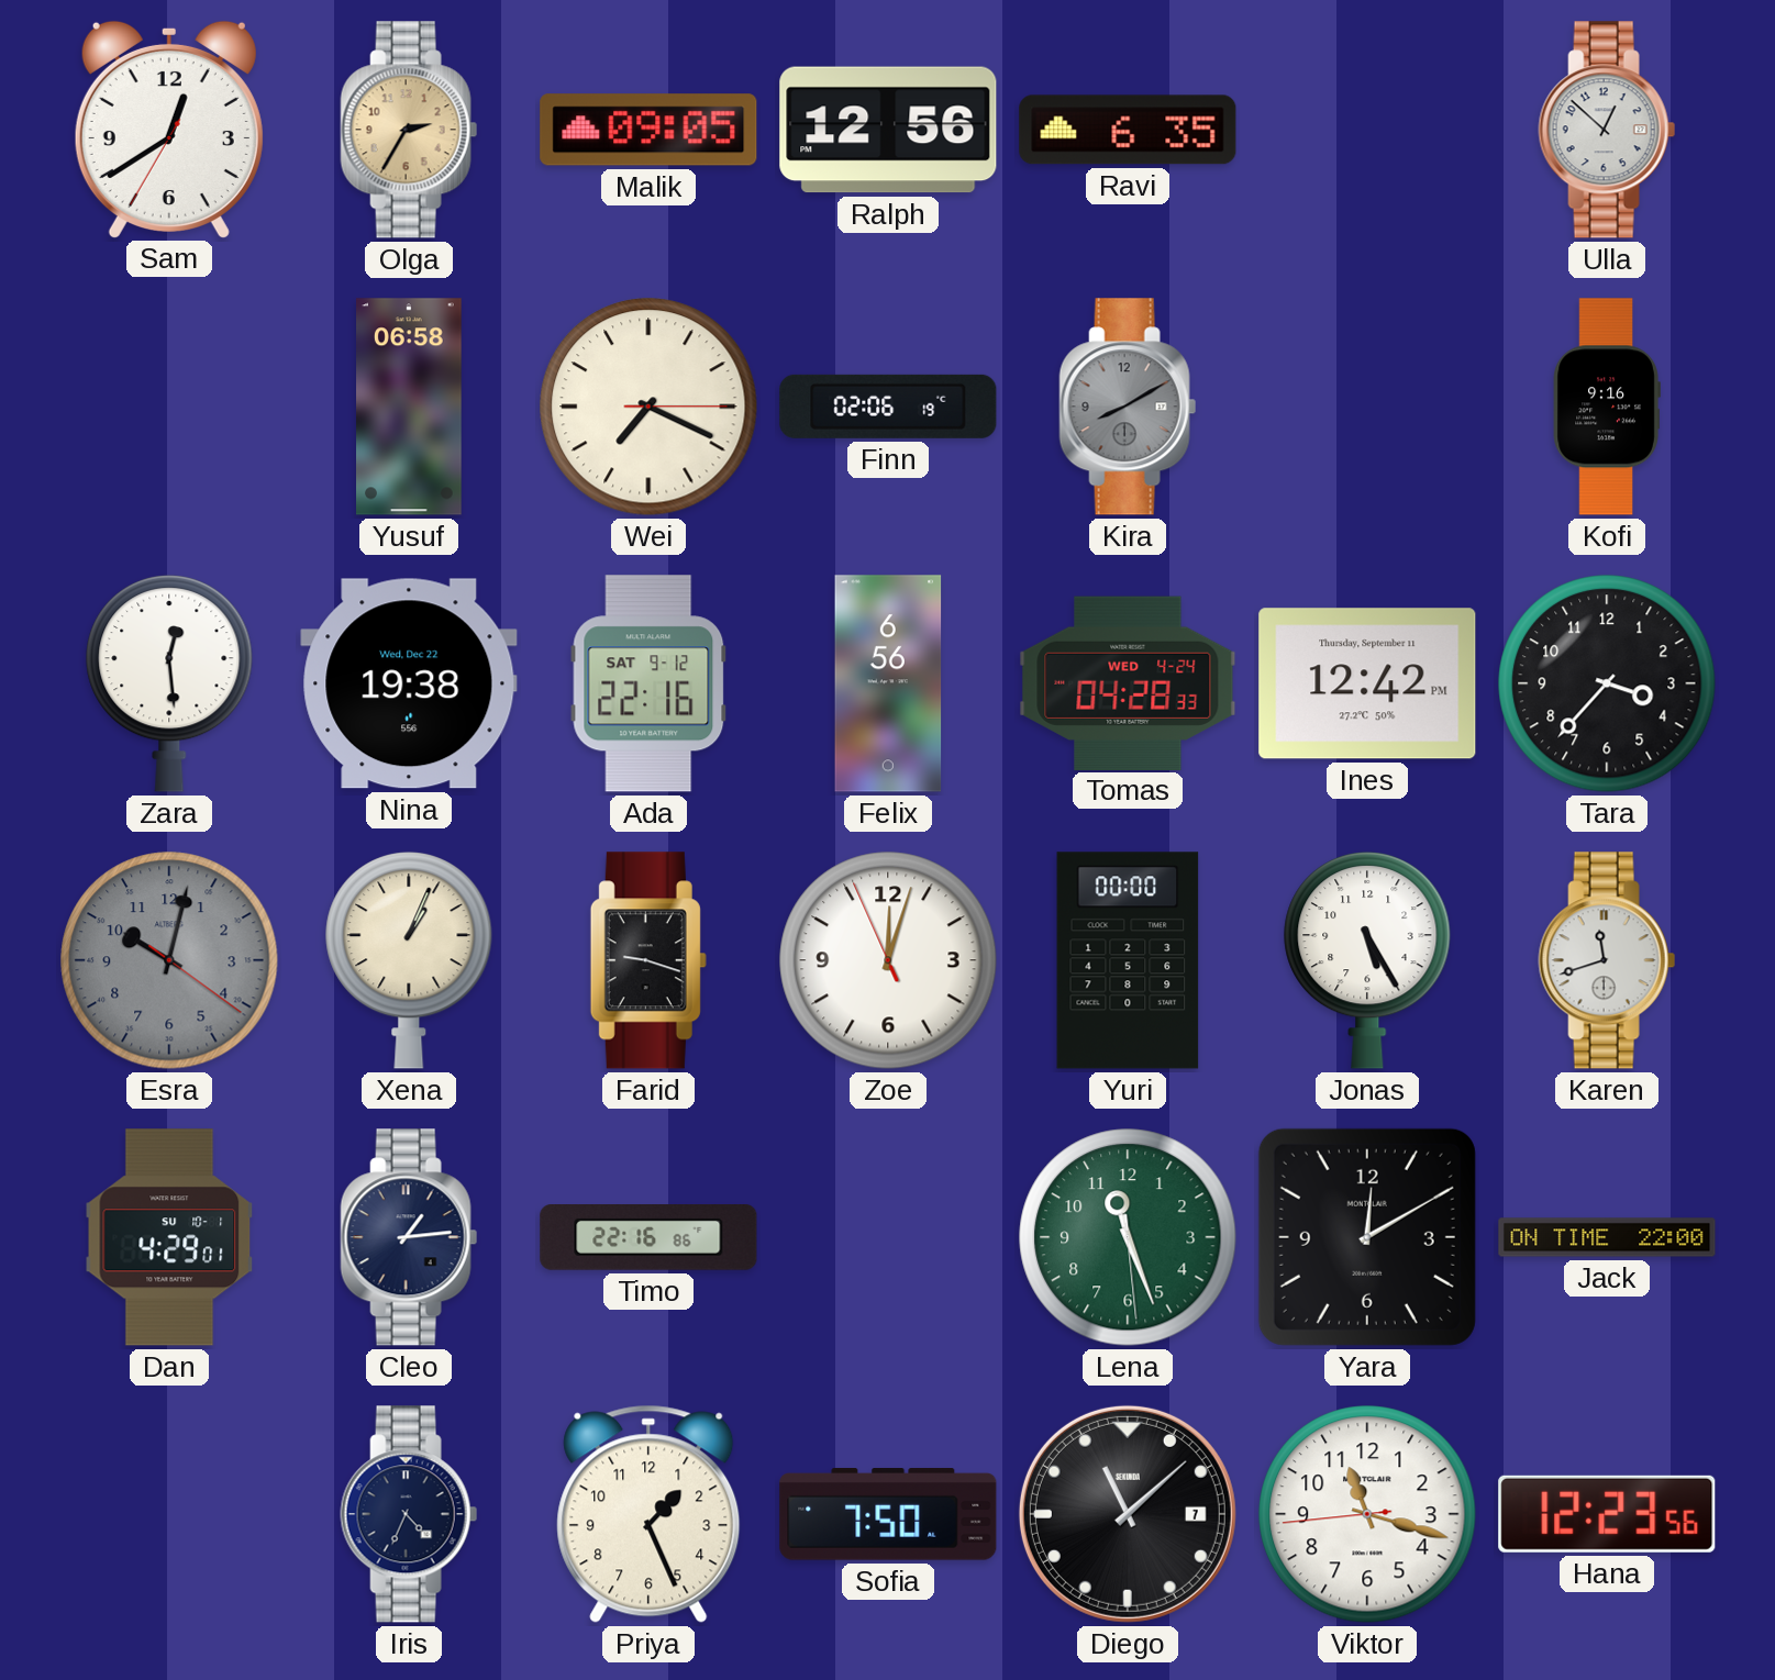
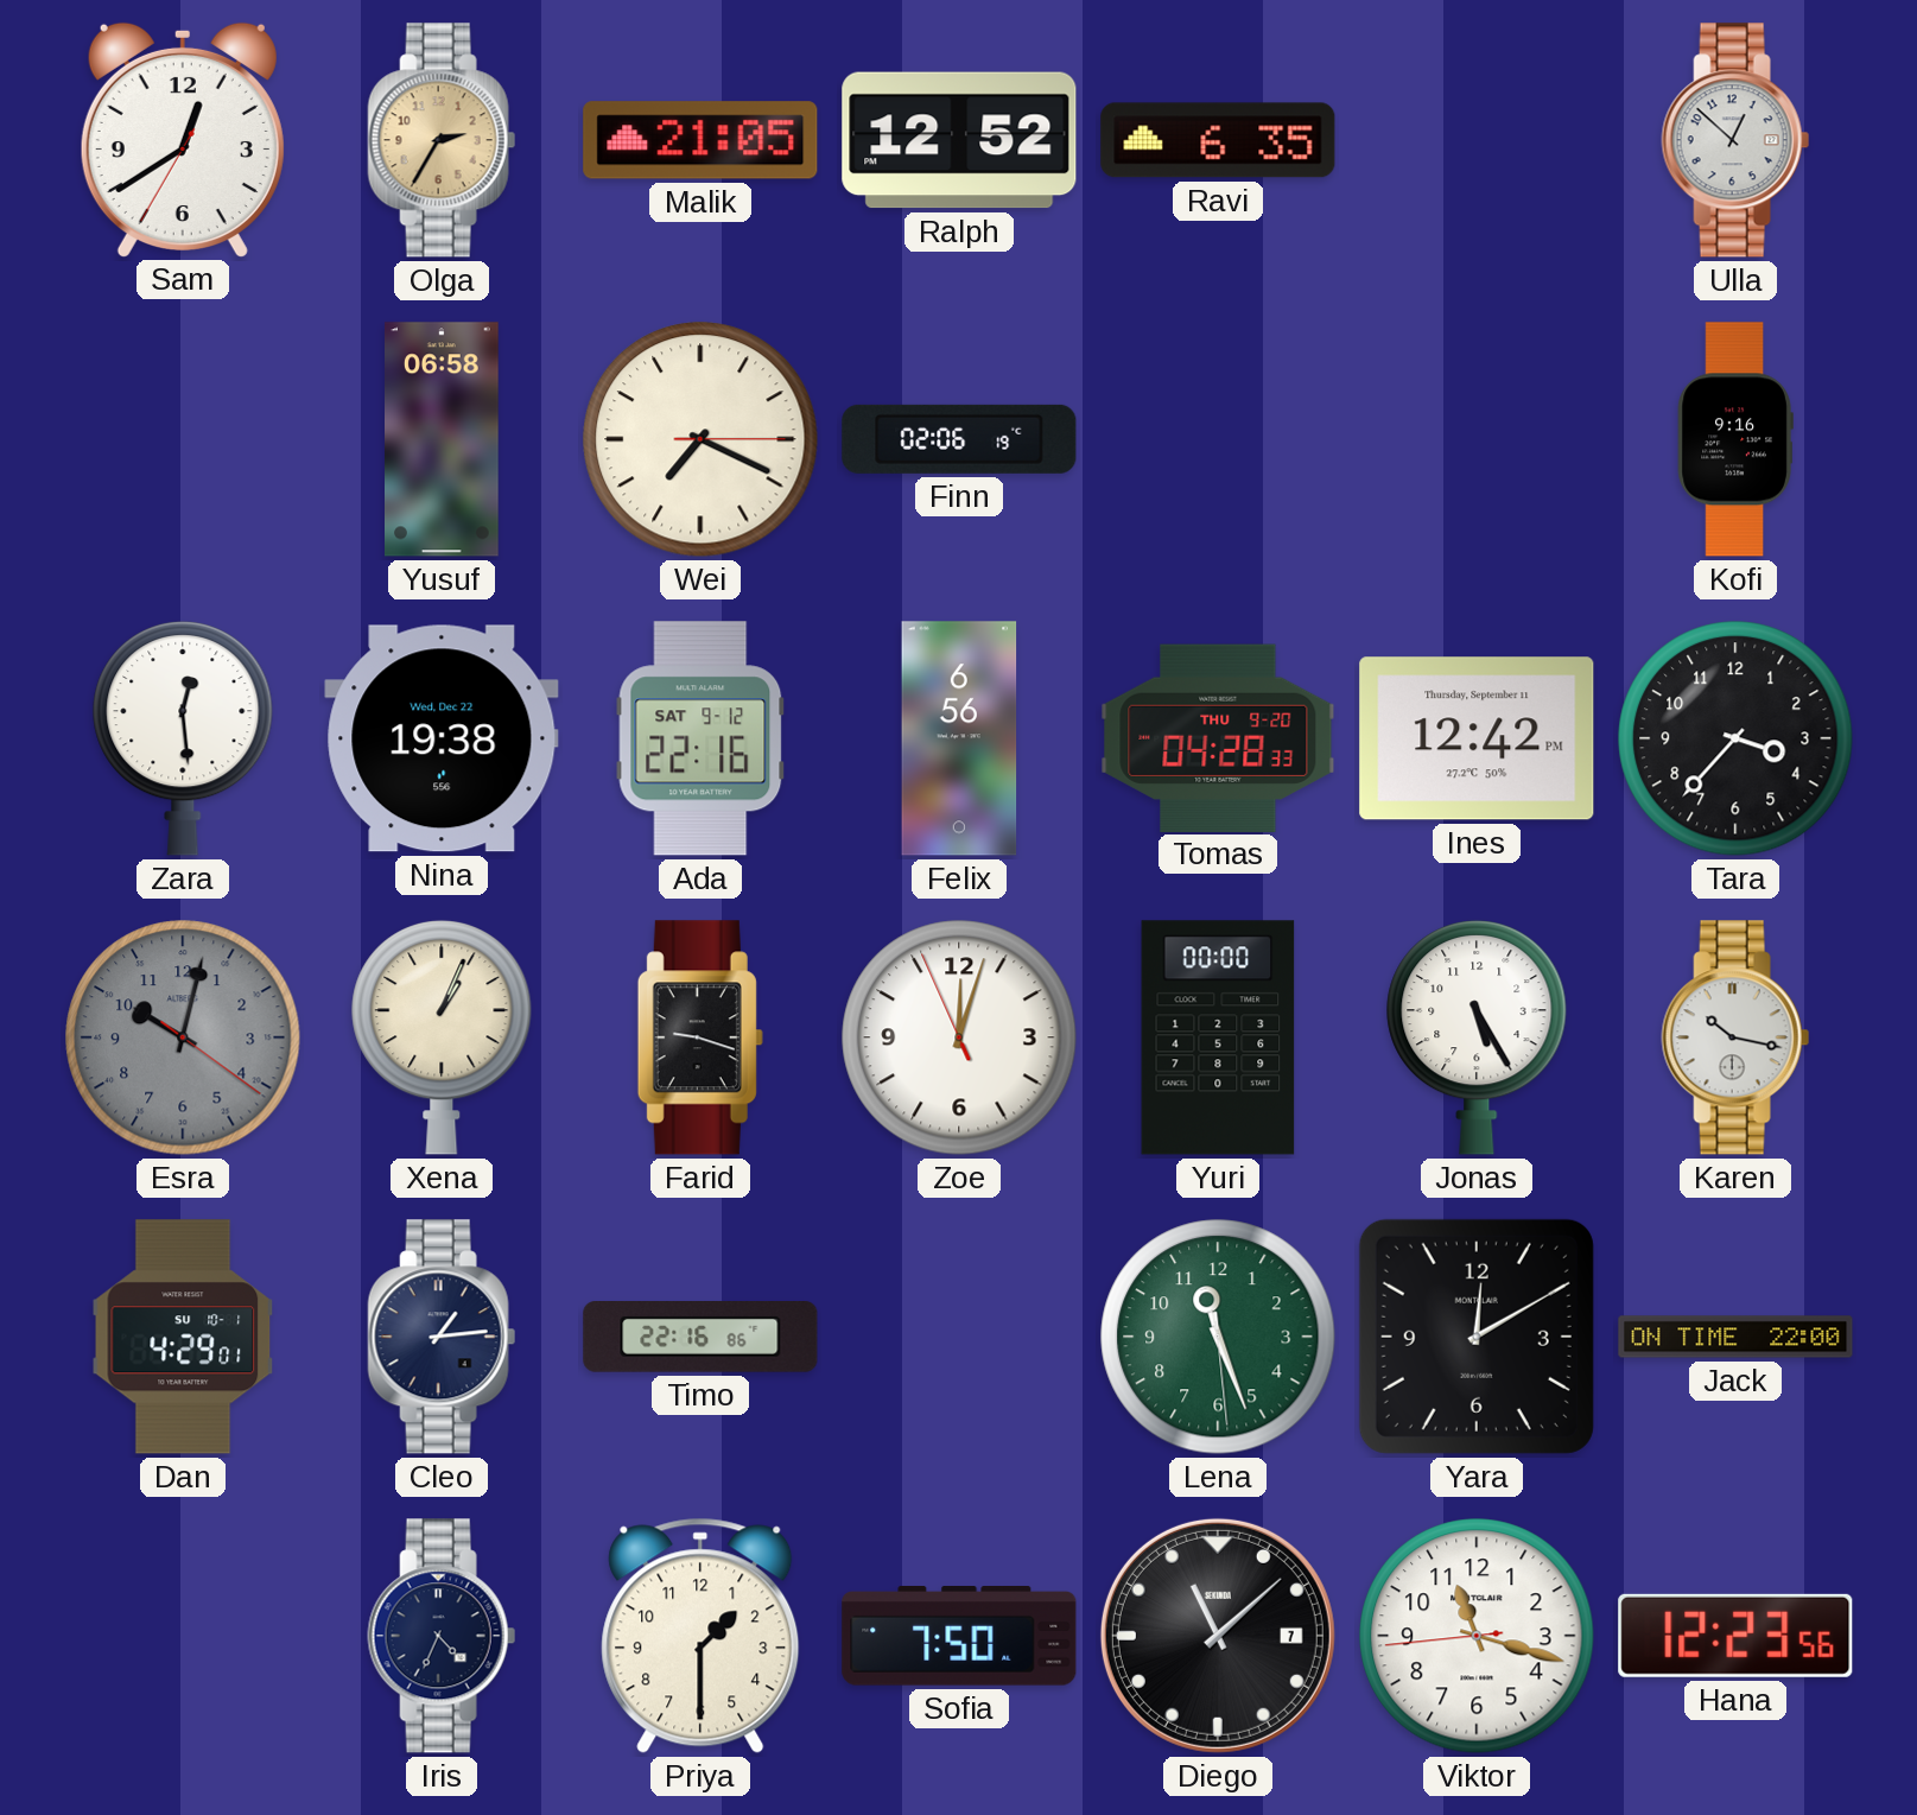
Malik: 09:05 -> 21:05
Ralph: 12:56 -> 12:52
Kira: 8:10 -> none
Tomas date: WED 4-24 -> THU 9-20
Karen: 11:42 -> 10:17
Priya: 1:26 -> 1:30
